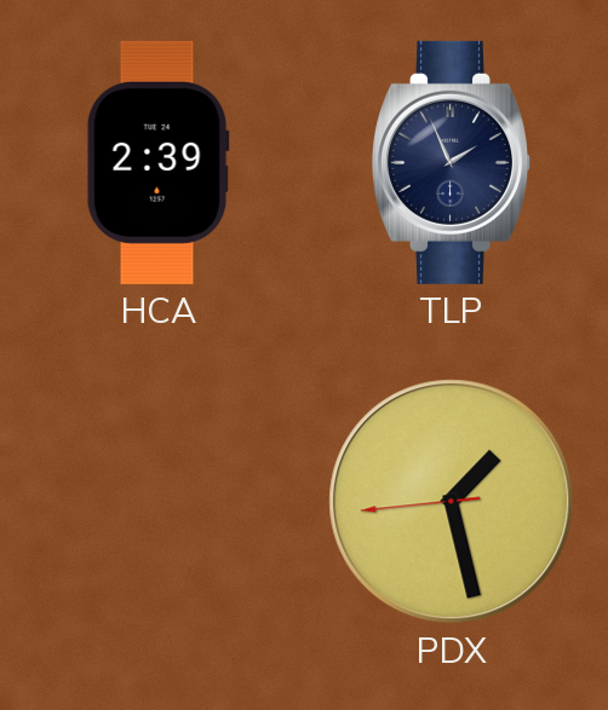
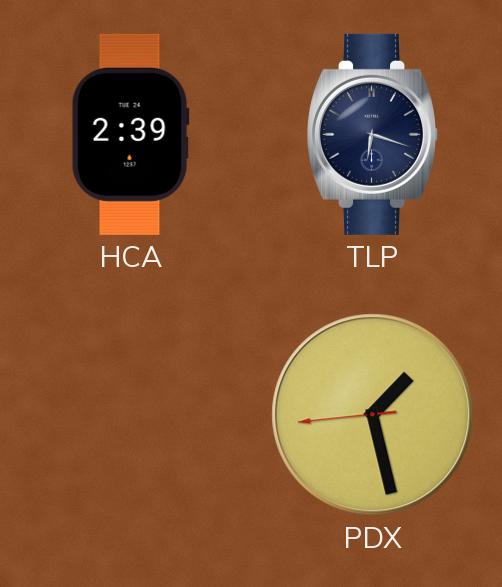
TLP: 1:56 -> 6:18
